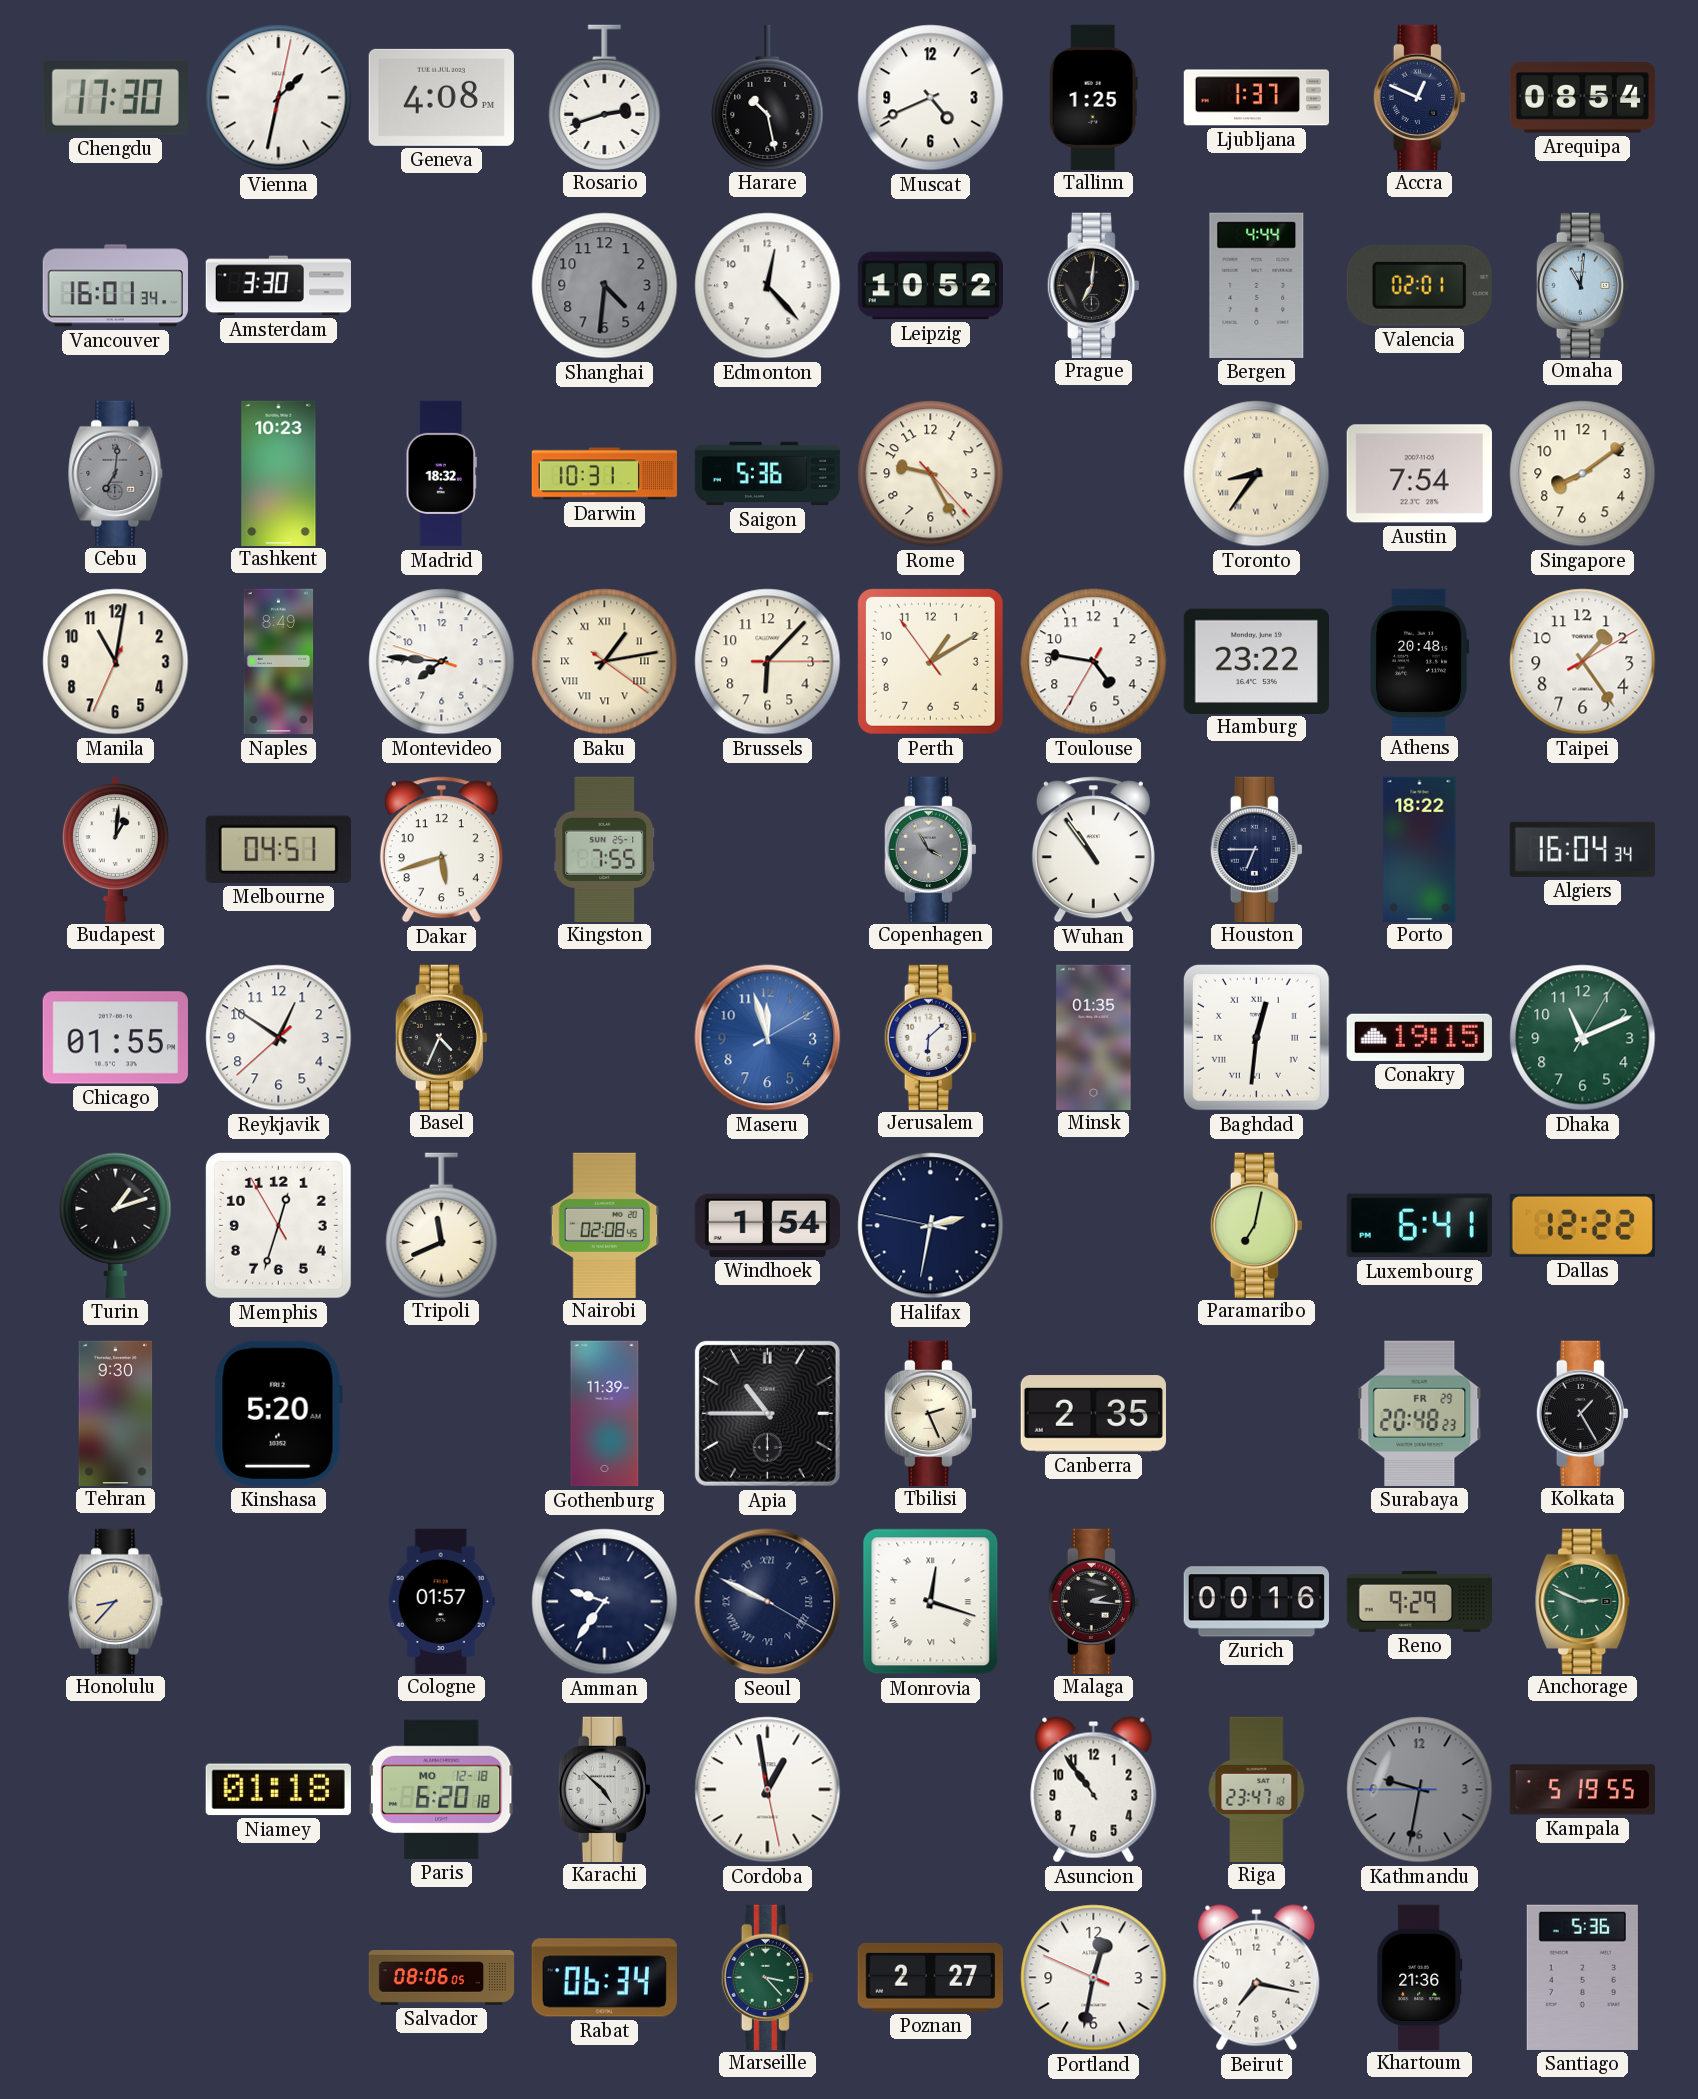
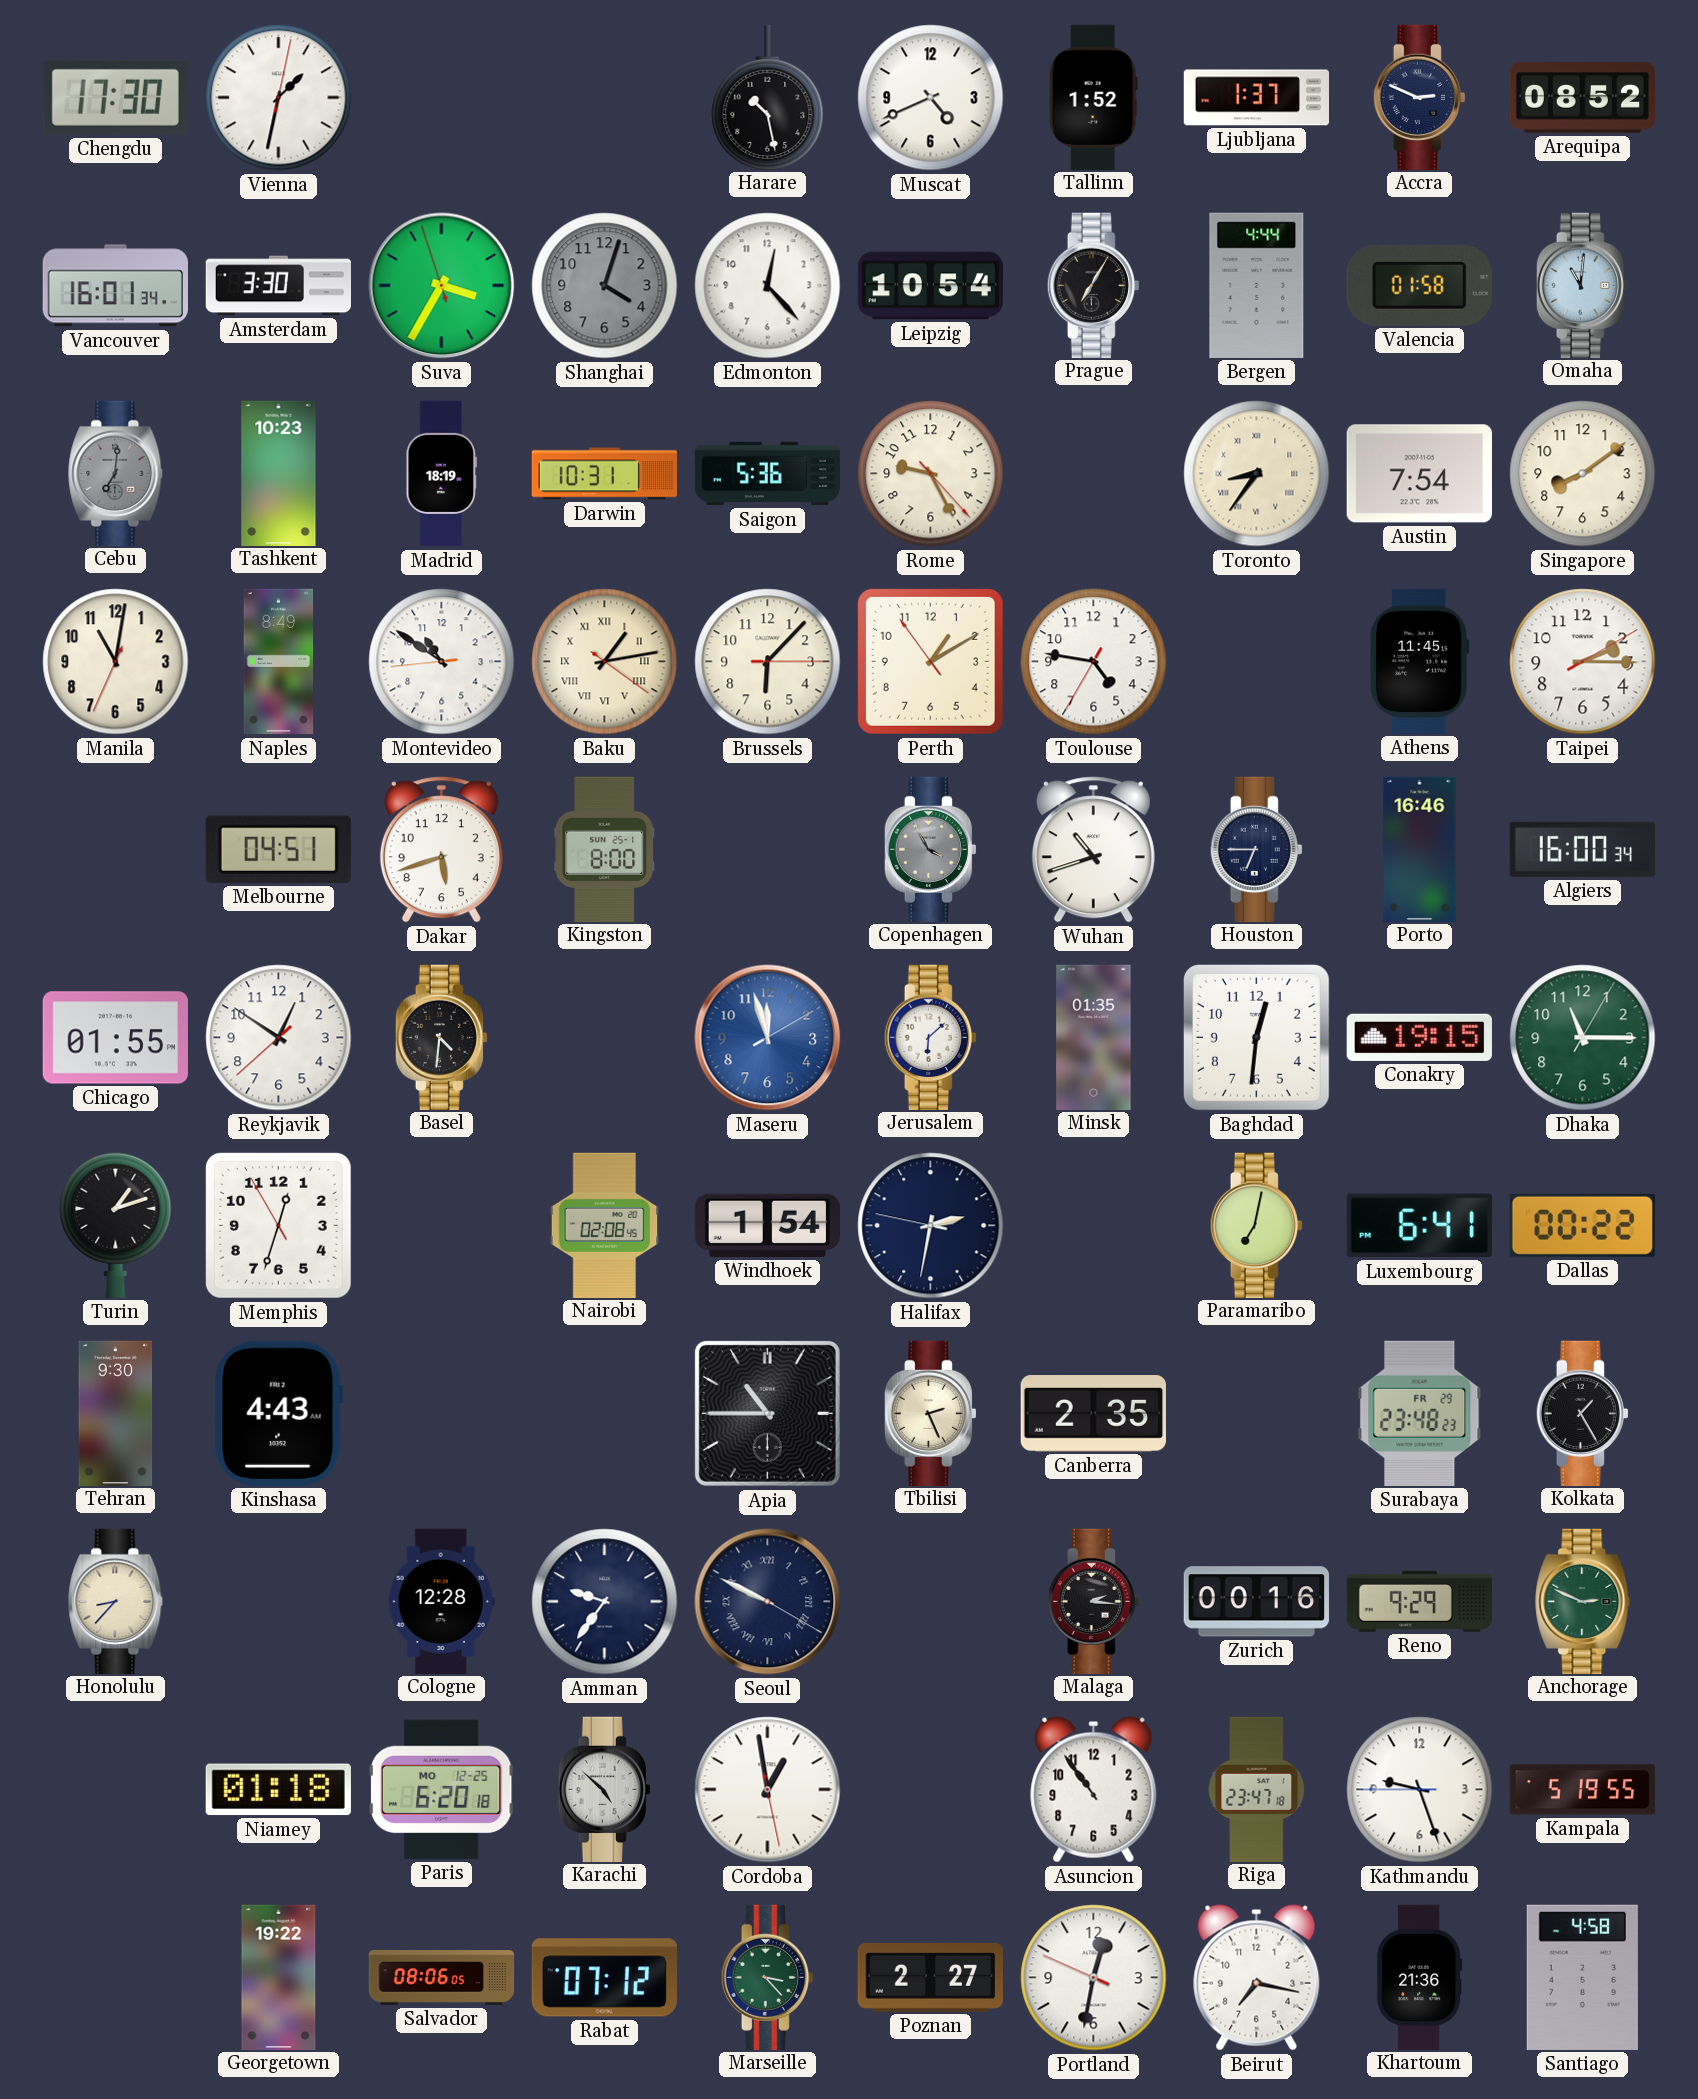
Geneva: 4:08 -> none
Rosario: 2:42 -> none
Tallinn: 1:25 -> 1:52
Accra: 12:49 -> 2:49
Arequipa: 08:54 -> 08:52
Suva: none -> 3:34
Shanghai: 4:31 -> 4:03
Leipzig: 10:52 -> 10:54
Prague: 7:01 -> 7:05
Valencia: 02:01 -> 01:58
Madrid: 18:32 -> 18:19
Montevideo: 7:45 -> 10:50
Hamburg: 23:22 -> none
Athens: 20:48 -> 11:45
Taipei: 1:24 -> 2:15
Budapest: 1:01 -> none
Kingston: 7:55 -> 8:00
Wuhan: 10:54 -> 10:42
Porto: 18:22 -> 16:46
Algiers: 16:04 -> 16:00
Basel: 4:34 -> 4:31
Baghdad numerals: Roman -> Arabic
Dhaka: 11:11 -> 11:15
Tripoli: 11:41 -> none
Dallas: 12:22 -> 00:22
Kinshasa: 5:20 -> 4:43
Gothenburg: 11:39 -> none
Surabaya: 20:48 -> 23:48
Cologne: 01:57 -> 12:28
Monrovia: 12:18 -> none
Paris date: MO 12-18 -> MO 12-25
Kathmandu: 9:31 -> 9:26
Kathmandu dial: grey -> white
Georgetown: none -> 19:22
Rabat: 06:34 -> 07:12
Santiago: 5:36 -> 4:58
